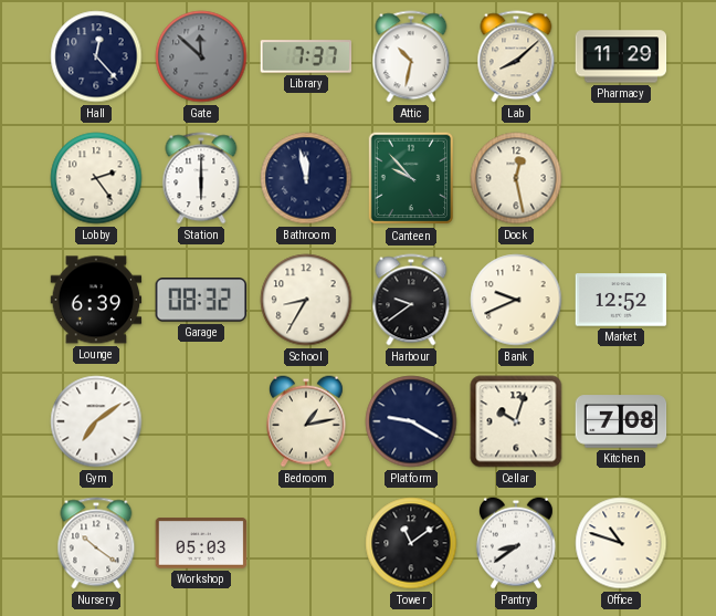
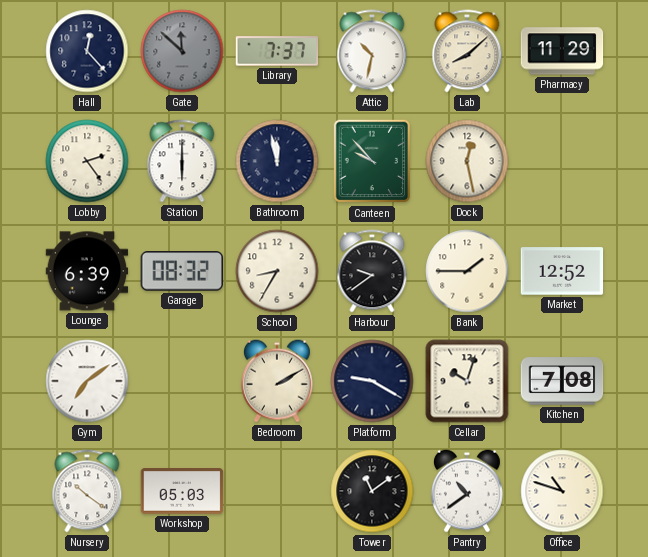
Bank: 9:41 -> 1:45
Bedroom: 1:13 -> 2:10
Pantry: 8:39 -> 10:39
